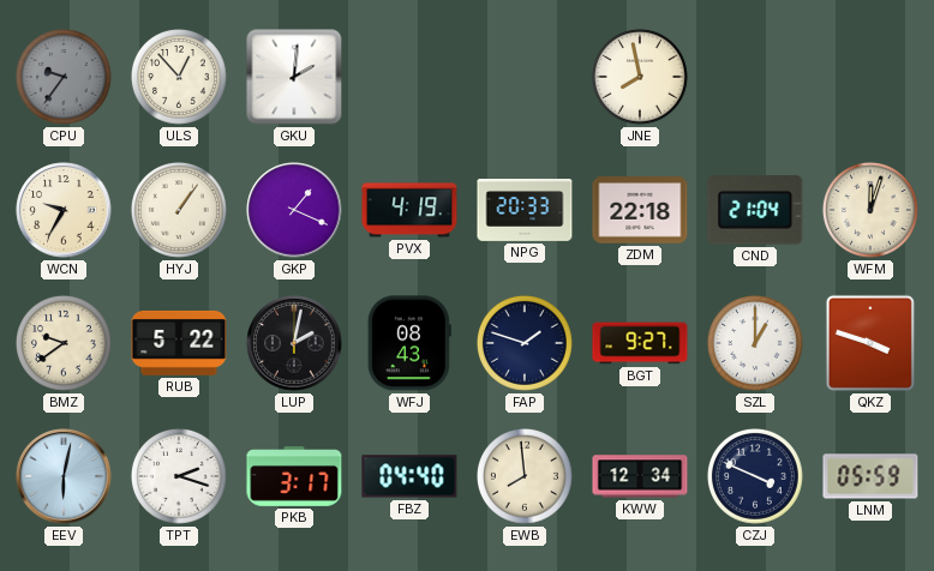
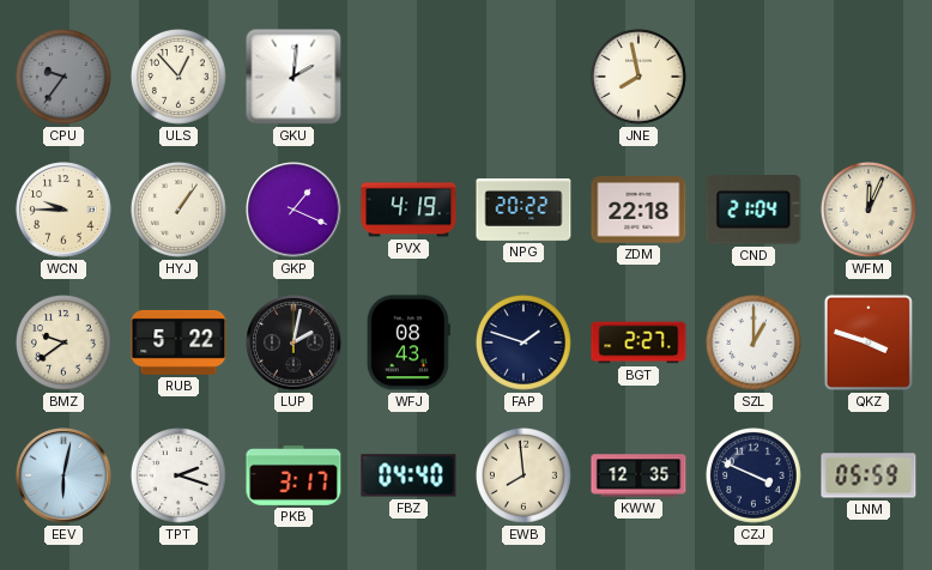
WCN: 9:35 -> 9:45
NPG: 20:33 -> 20:22
WFM: 12:03 -> 12:04
BGT: 9:27 -> 2:27
KWW: 12:34 -> 12:35
